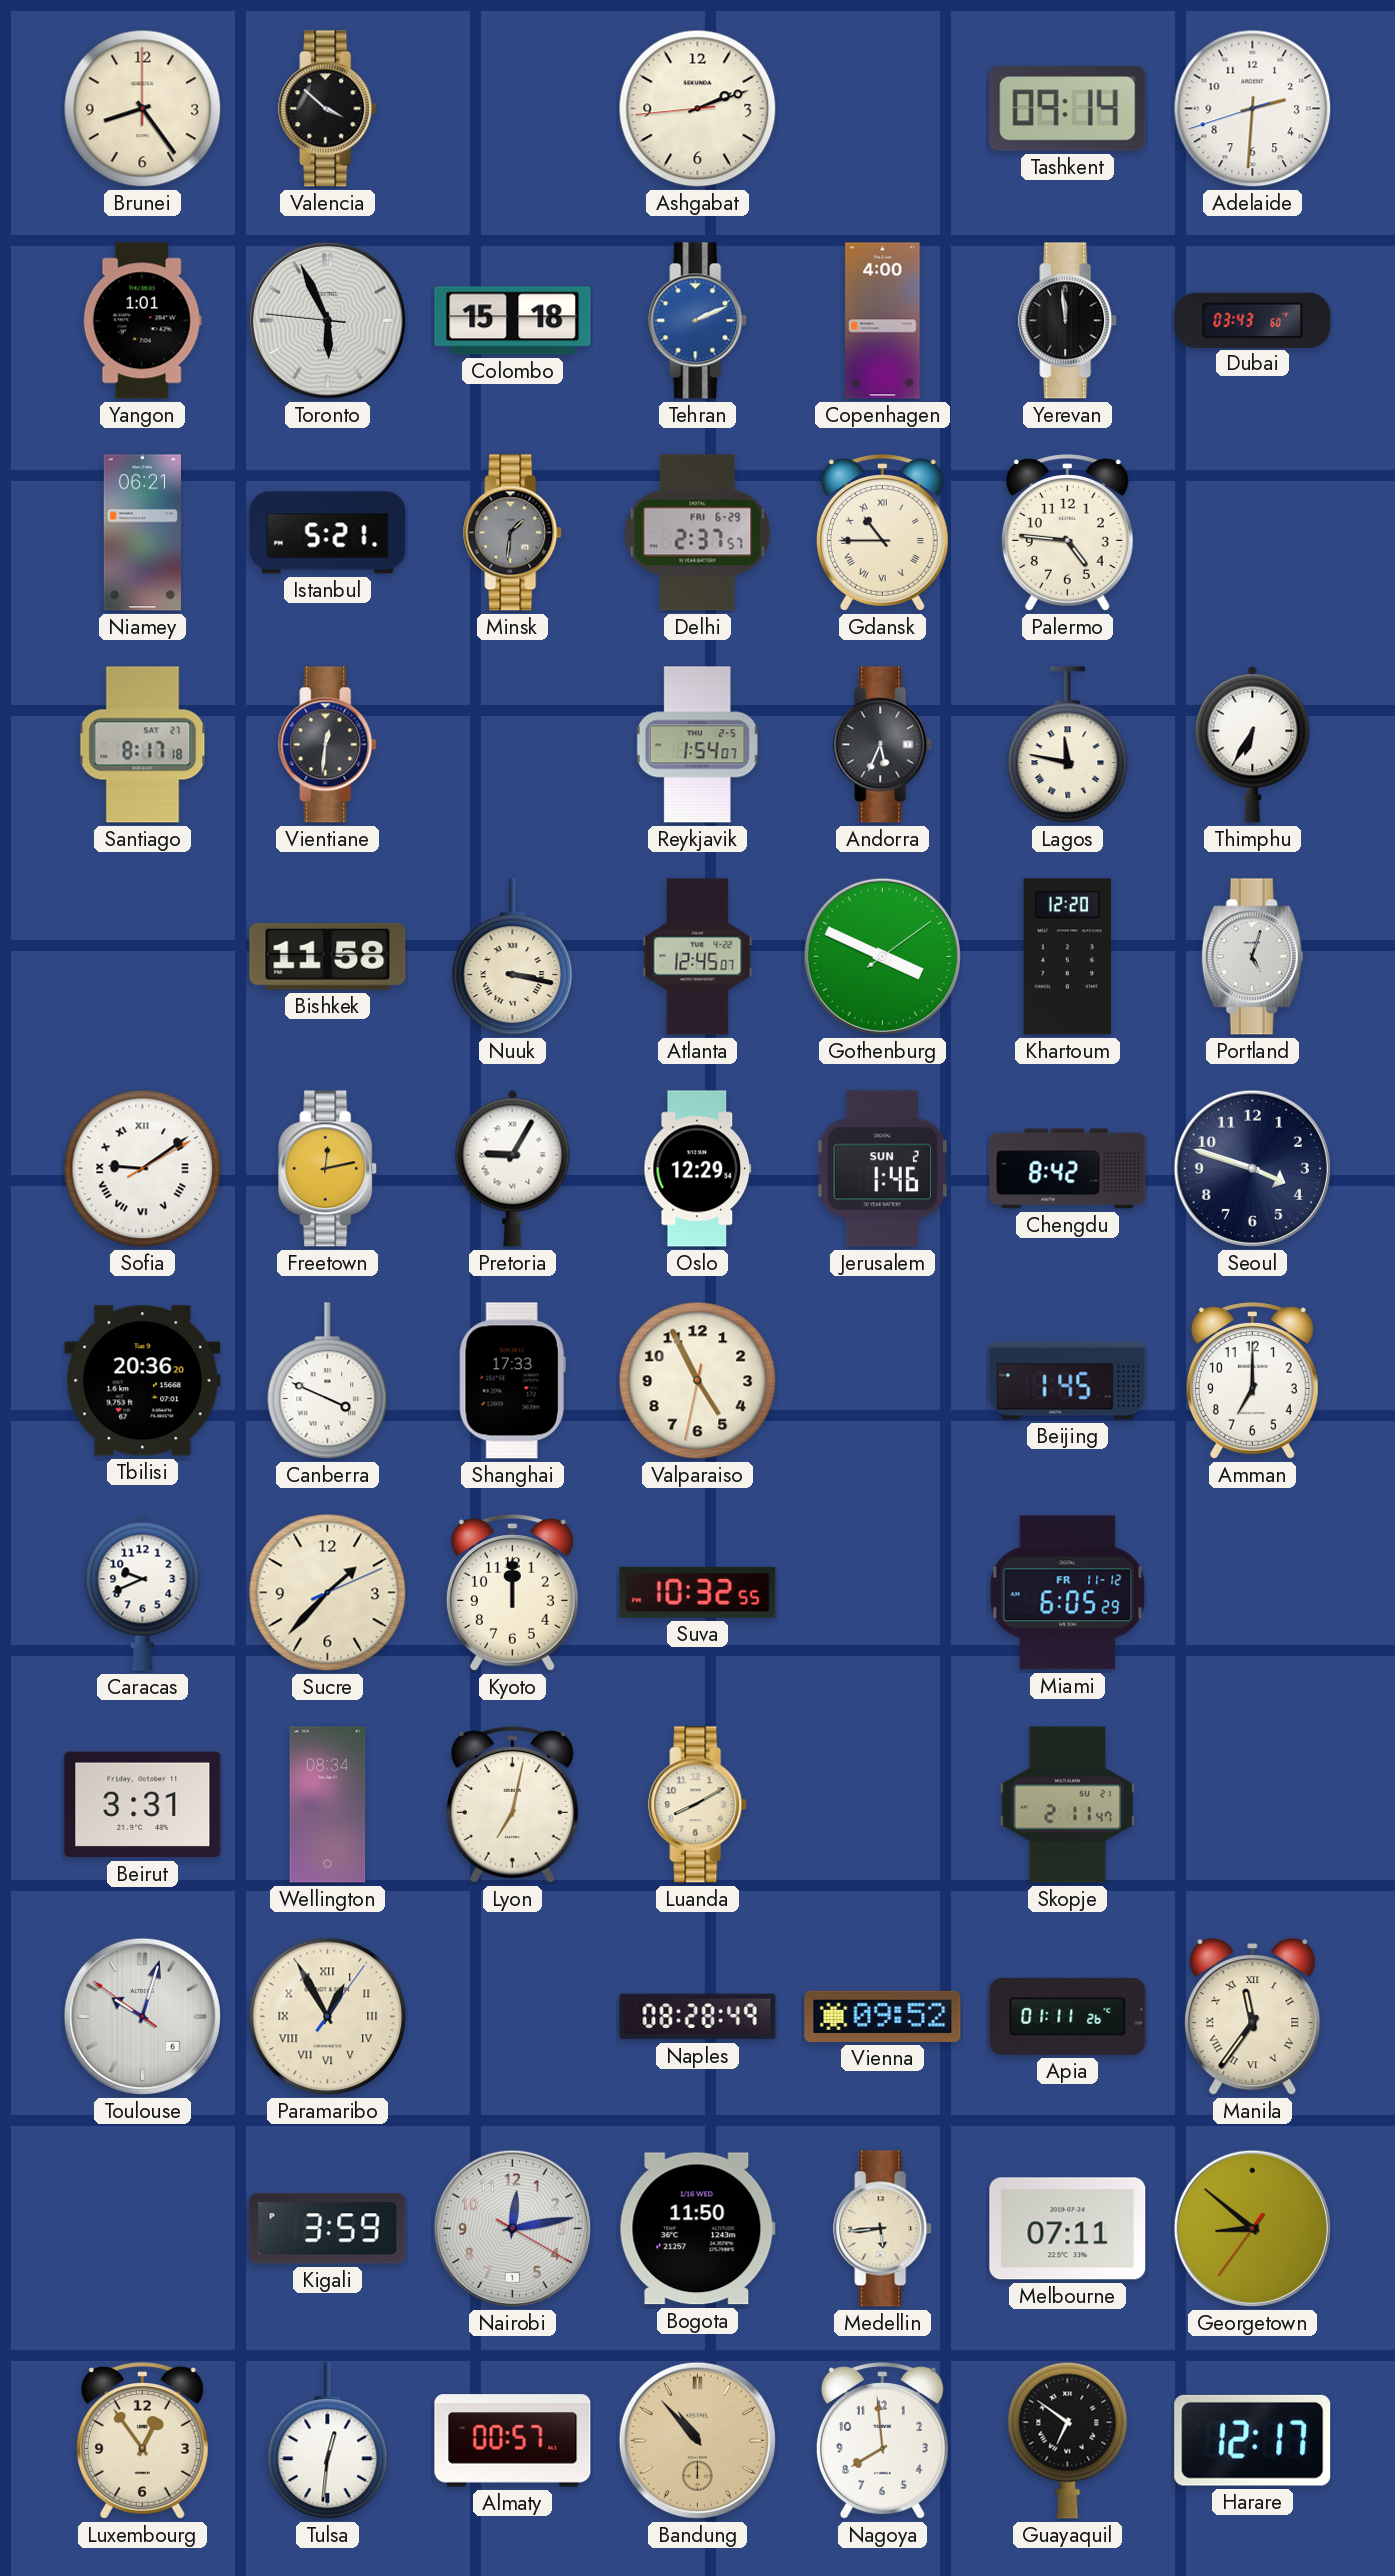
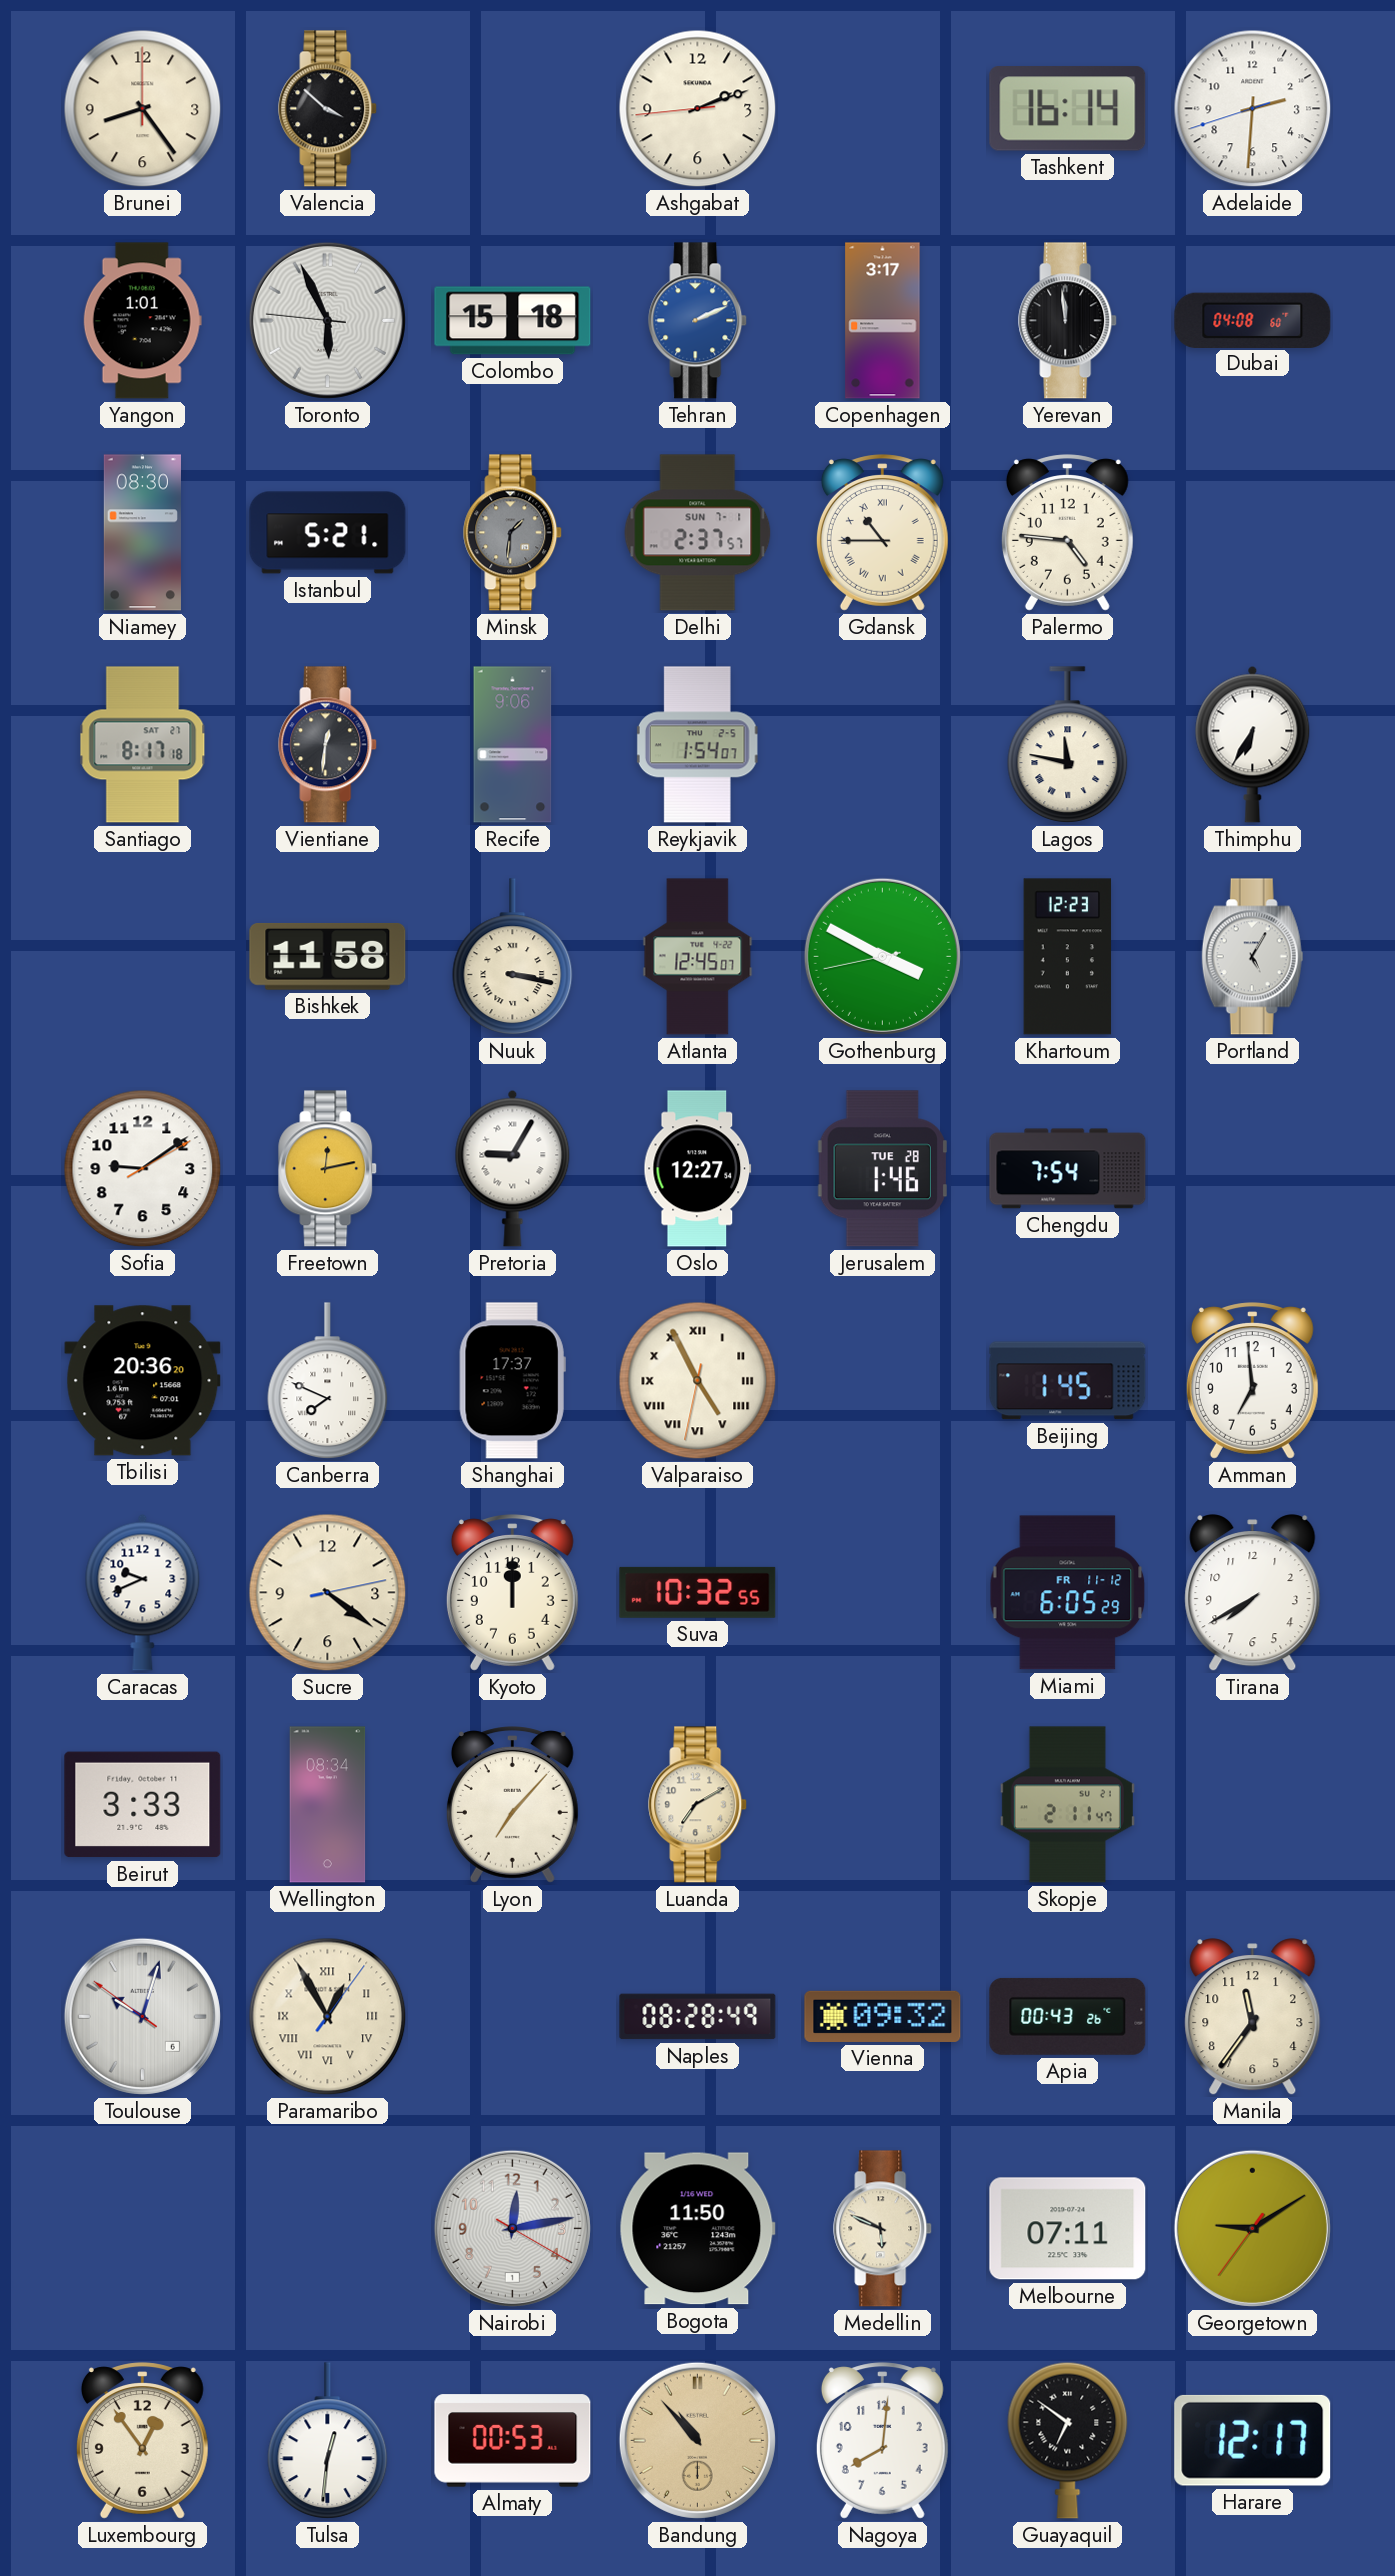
Tashkent: 09:14 -> 16:14
Copenhagen: 4:00 -> 3:17
Dubai: 03:43 -> 04:08
Niamey: 06:21 -> 08:30
Delhi date: FRI 6-29 -> SUN 7-1
Recife: none -> 9:06
Andorra: 5:34 -> none
Gothenburg: 3:49:09 -> 3:49:43
Khartoum: 12:20 -> 12:23
Portland: 5:03 -> 5:05
Sofia numerals: Roman -> Arabic
Oslo: 12:29 -> 12:27
Jerusalem date: SUN 2 -> TUE 28
Chengdu: 8:42 -> 7:54
Seoul: 3:48 -> none
Canberra: 3:49 -> 7:49
Shanghai: 17:33 -> 17:37
Valparaiso numerals: Arabic -> Roman
Amman: 7:00 -> 6:59
Sucre: 1:37 -> 4:21
Tirana: none -> 7:40
Beirut: 3:31 -> 3:33
Lyon: 7:02 -> 7:07
Luanda: 8:10 -> 7:10
Vienna: 09:52 -> 09:32
Apia: 01:11 -> 00:43
Manila numerals: Roman -> Arabic
Kigali: 3:59 -> none
Medellin: 5:44 -> 5:49
Georgetown: 8:51 -> 9:09
Almaty: 00:57 -> 00:53
Nagoya: 7:59 -> 8:01
